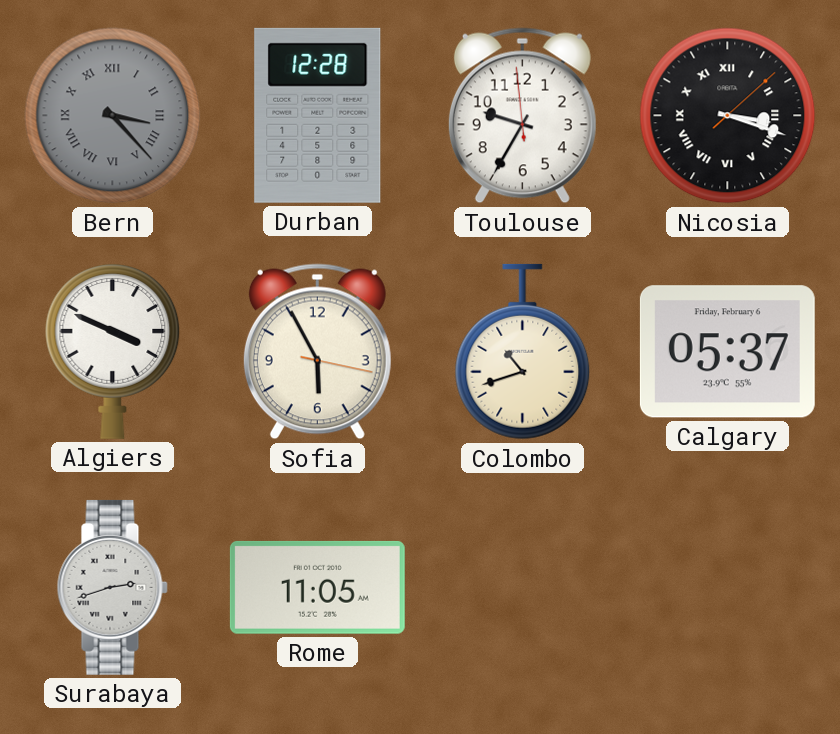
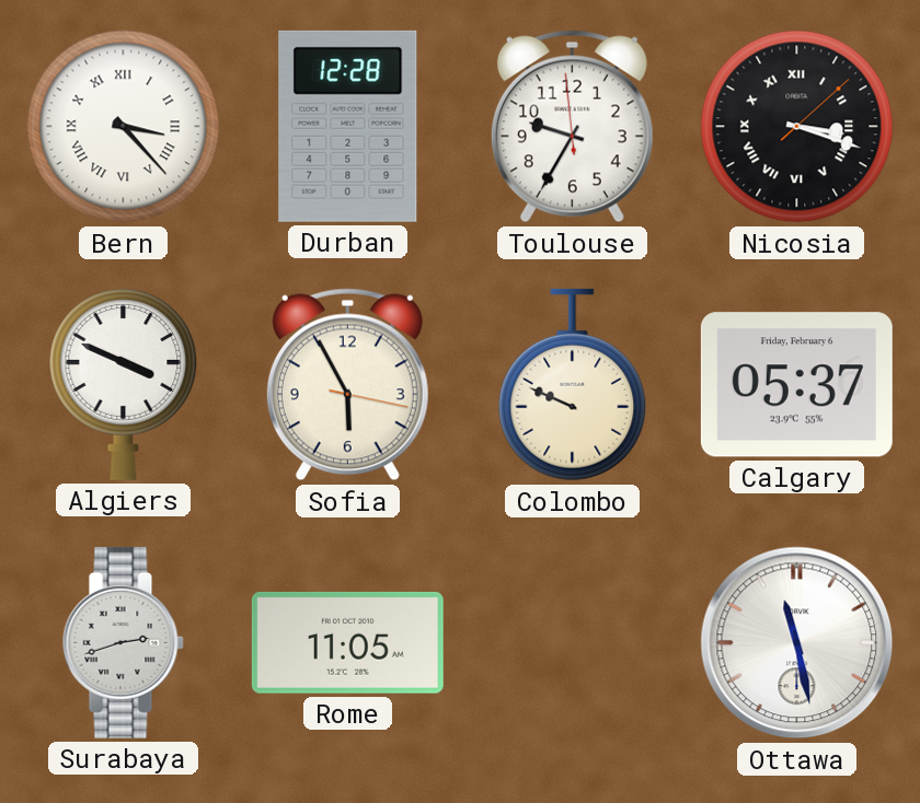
Bern dial: grey -> white
Colombo: 10:42 -> 9:49
Ottawa: none -> 11:28
